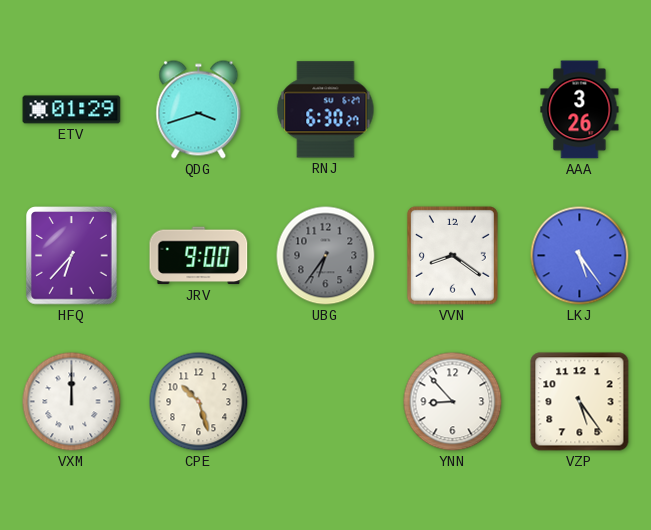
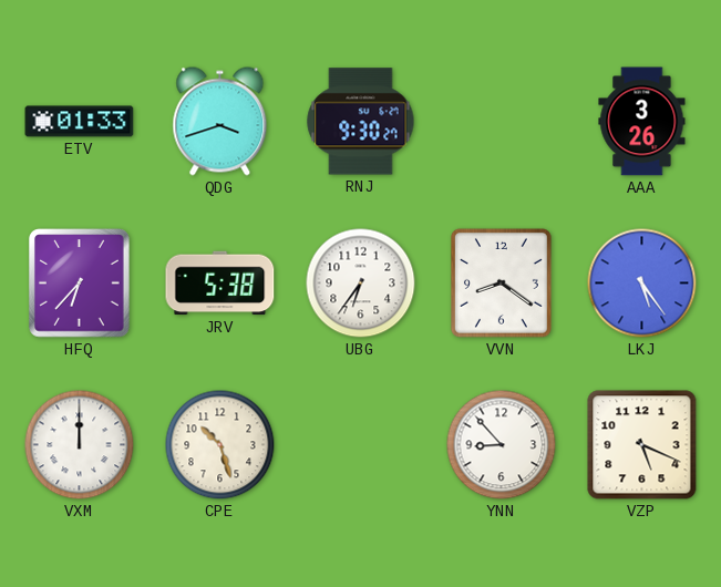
ETV: 01:29 -> 01:33
RNJ: 6:30 -> 9:30
JRV: 9:00 -> 5:38
UBG dial: grey -> white
VZP: 5:24 -> 5:19
